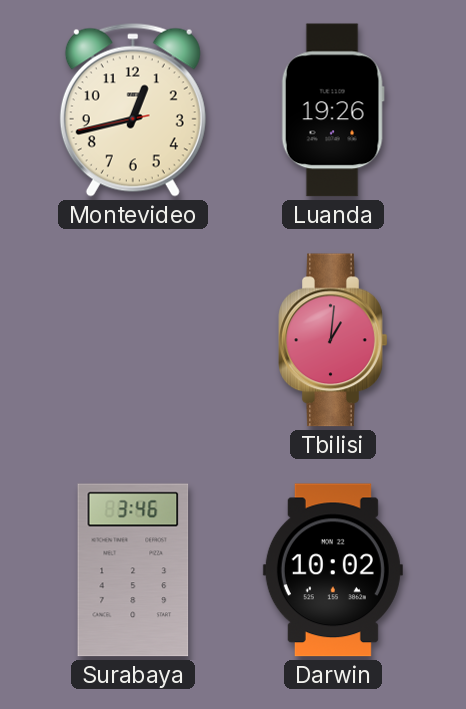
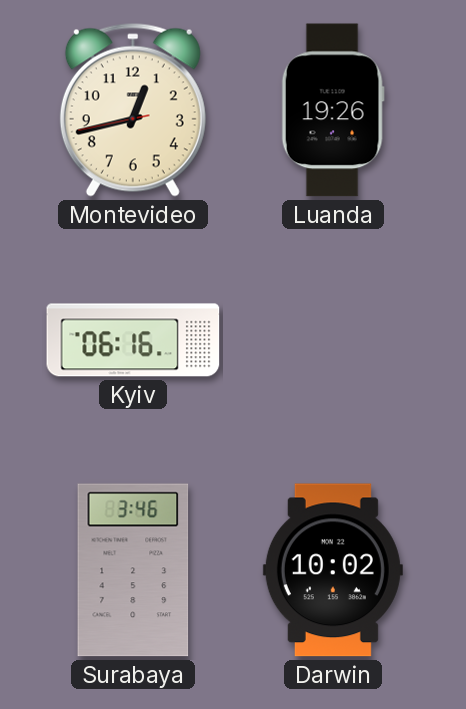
Kyiv: none -> 06:16
Tbilisi: 1:01 -> none
